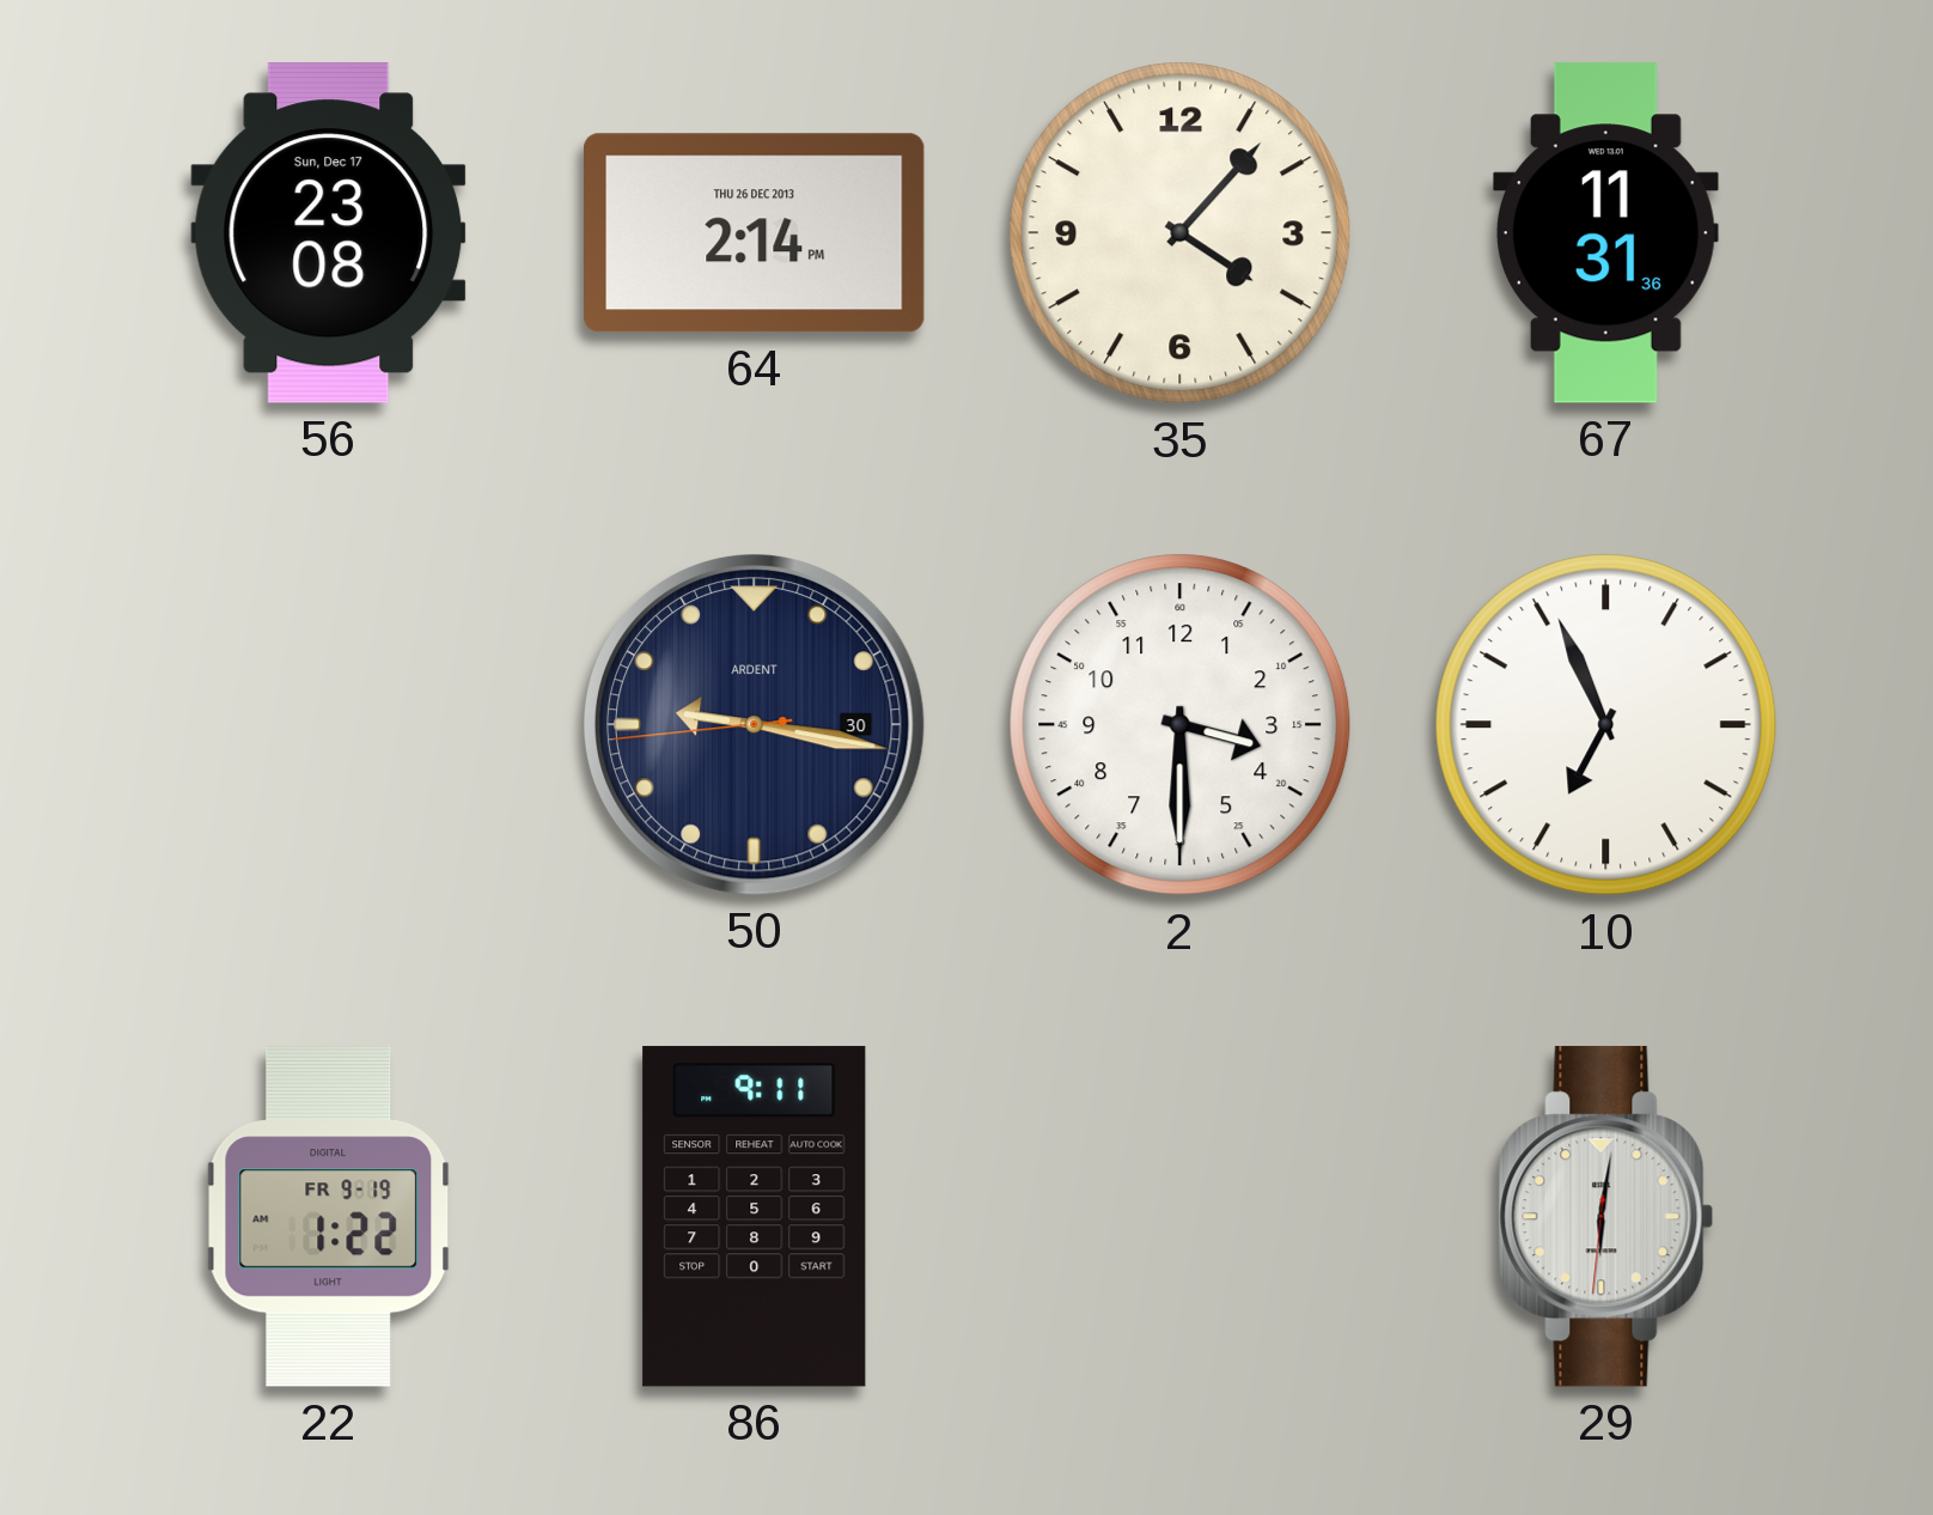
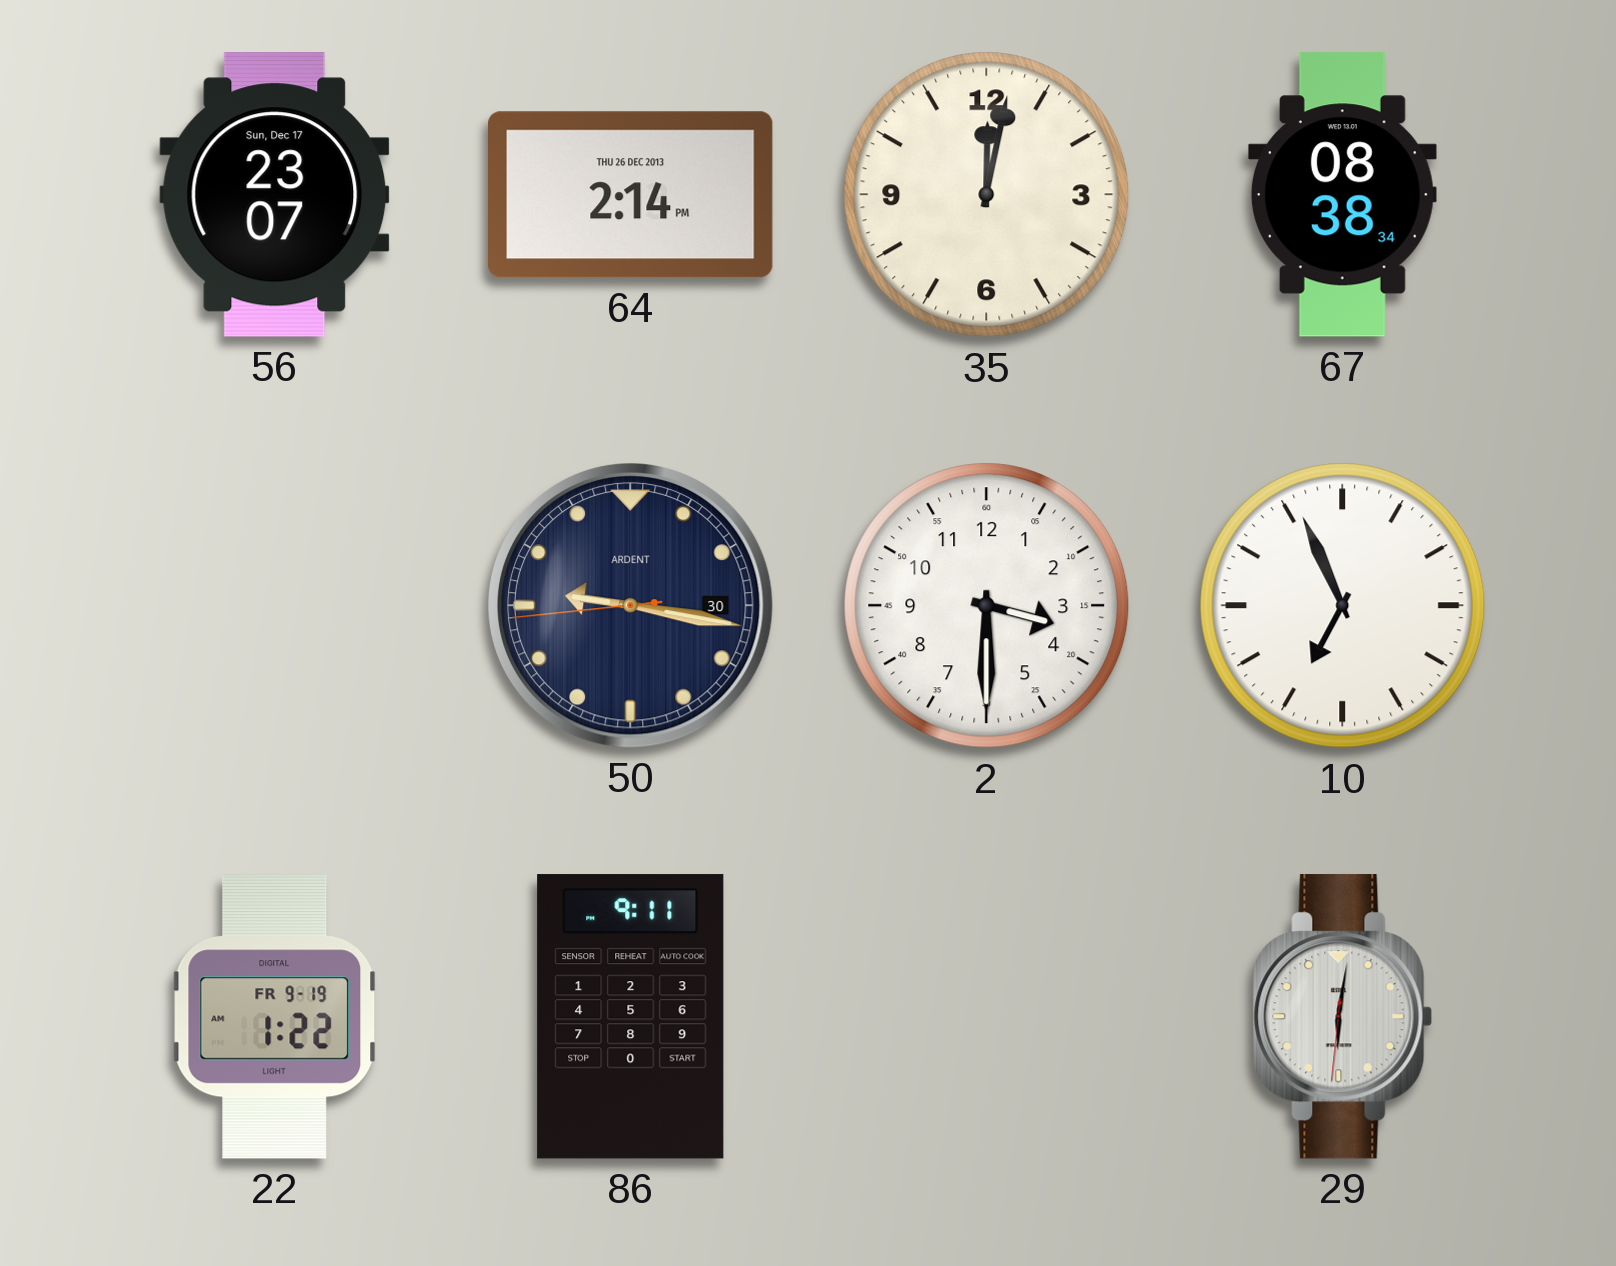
56: 23:08 -> 23:07
35: 4:07 -> 12:02
67: 11:31 -> 08:38
